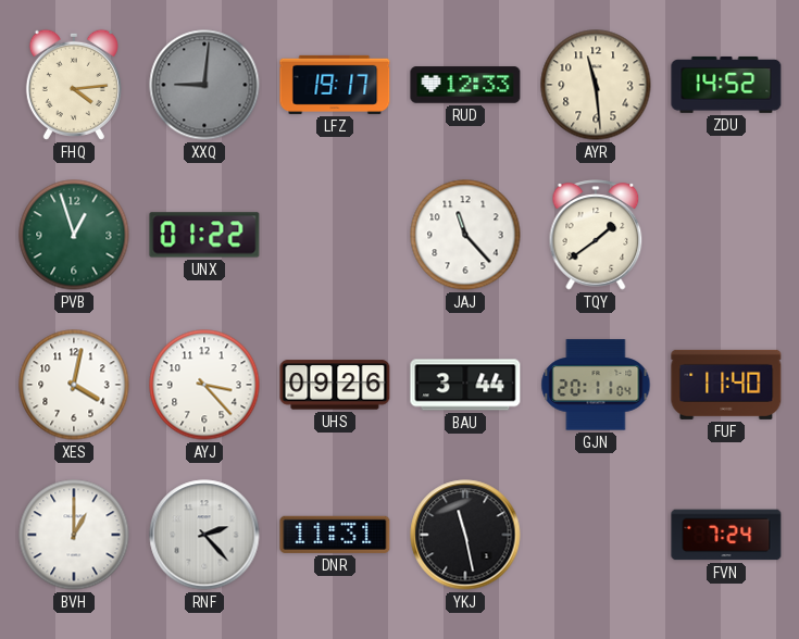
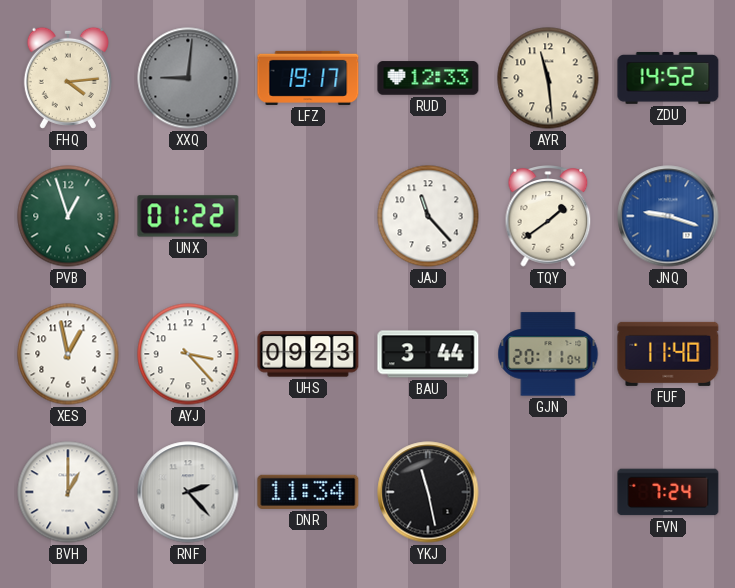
JNQ: none -> 9:18
XES: 4:02 -> 12:58
UHS: 09:26 -> 09:23
DNR: 11:31 -> 11:34
